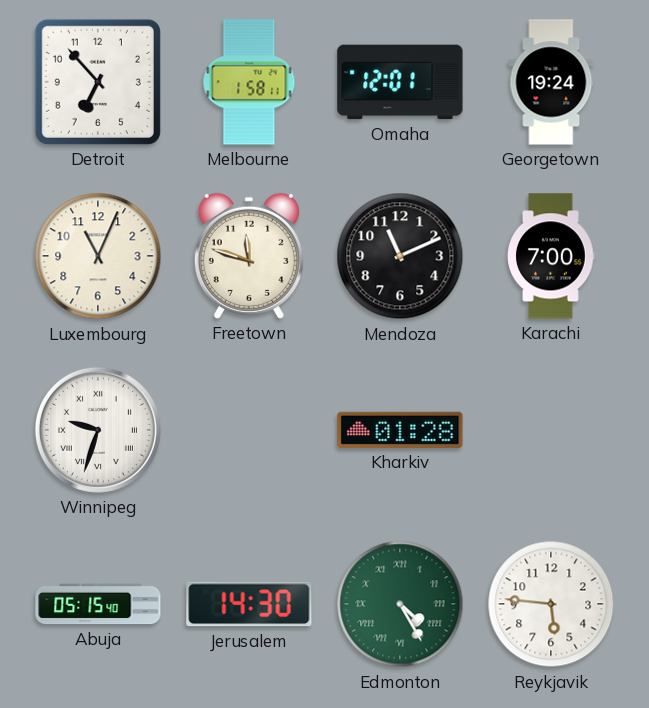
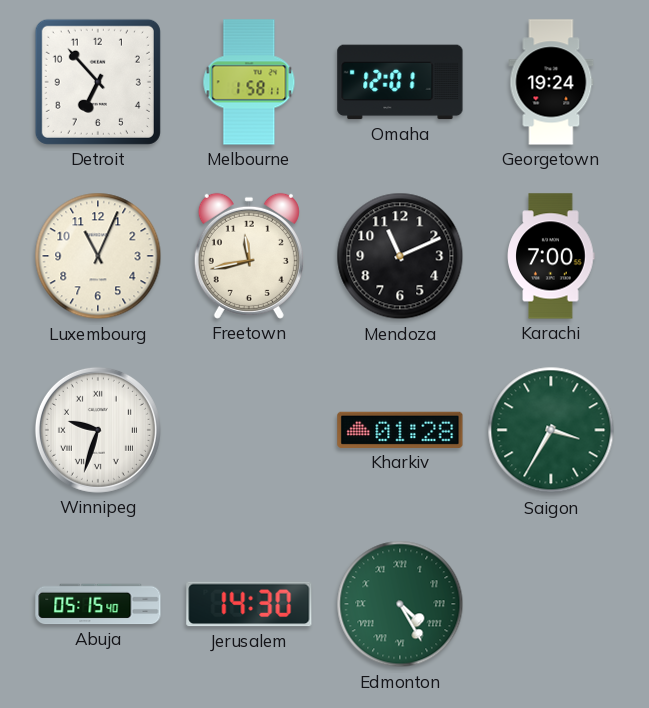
Freetown: 11:48 -> 11:43
Saigon: none -> 3:35
Reykjavik: 5:46 -> none
